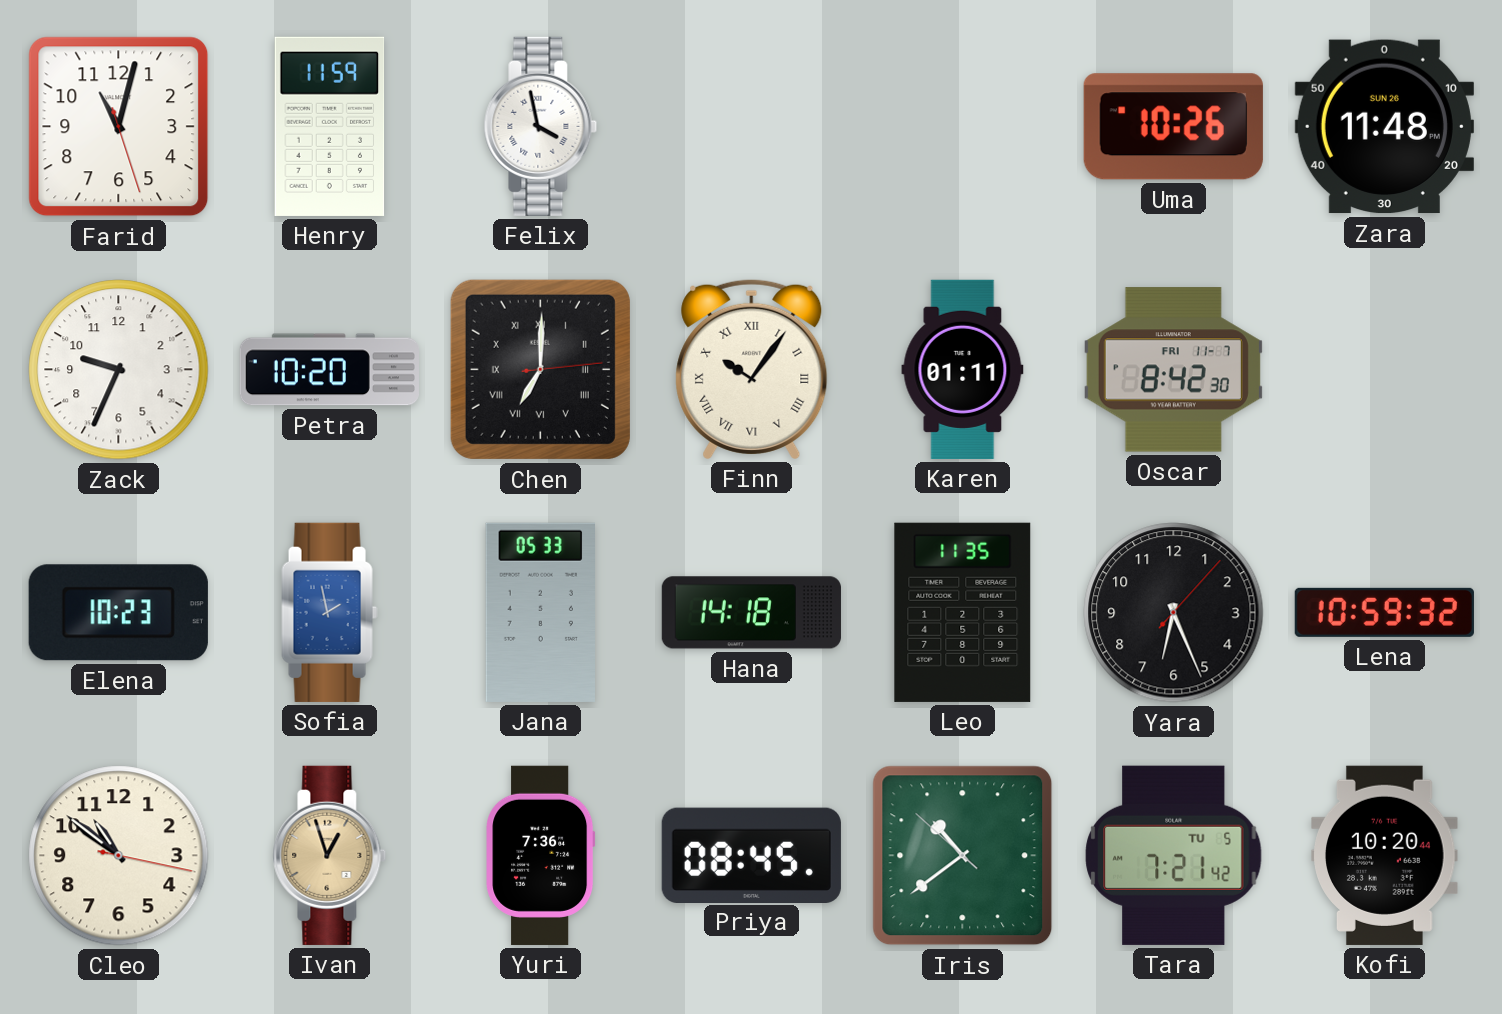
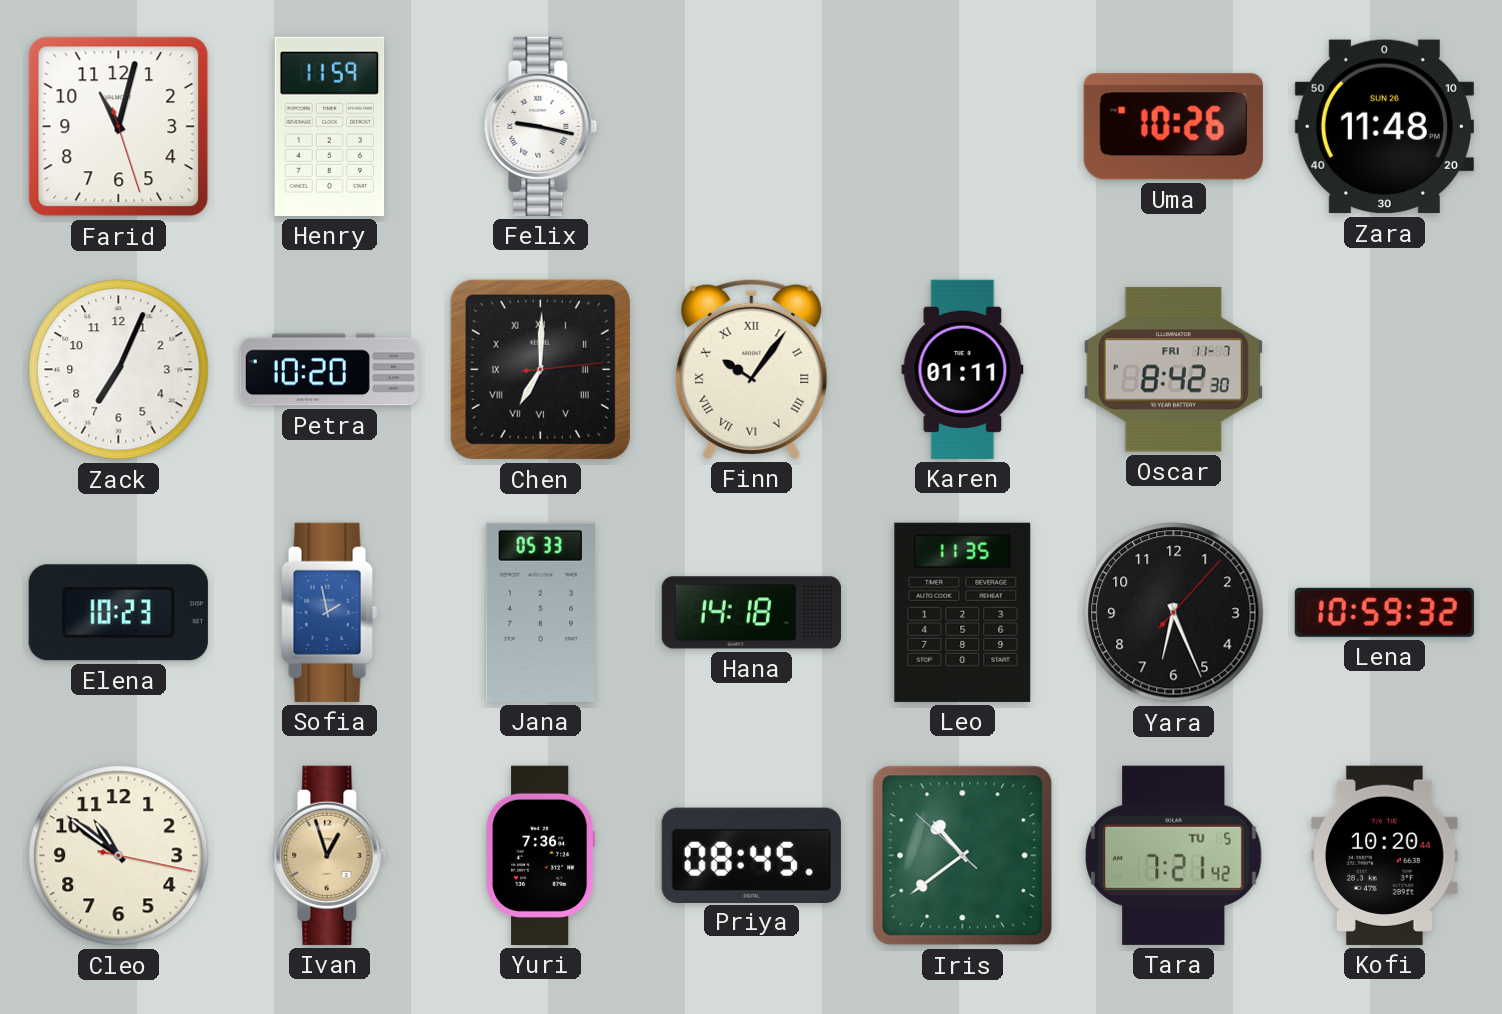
Felix: 3:58 -> 9:17
Zack: 9:34 -> 7:04
